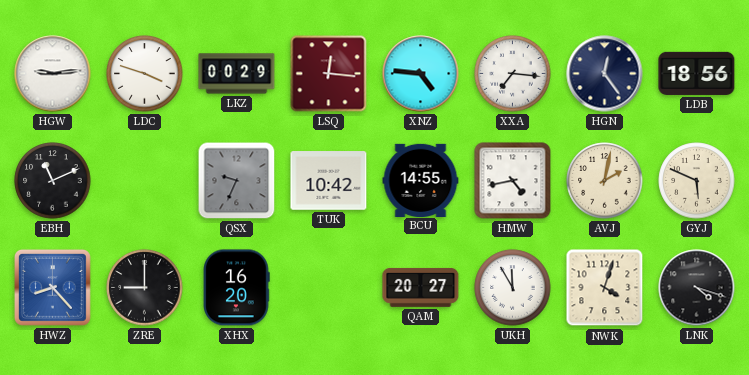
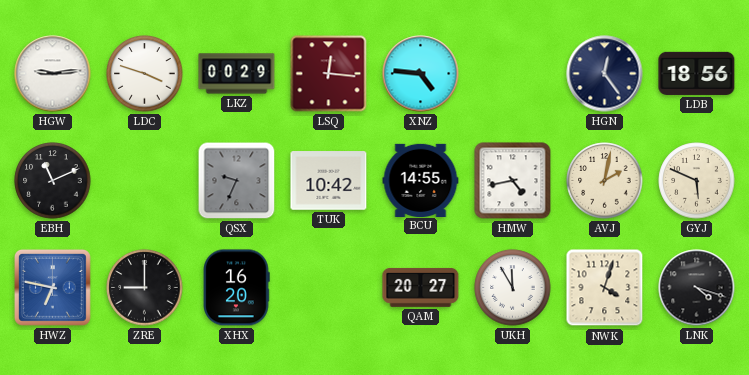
XXA: 7:16 -> none
HWZ: 8:23 -> 6:47
